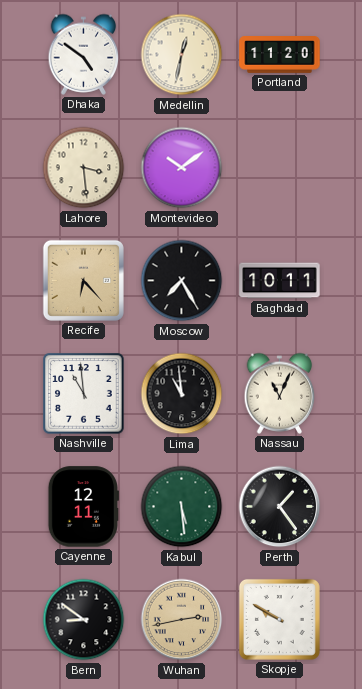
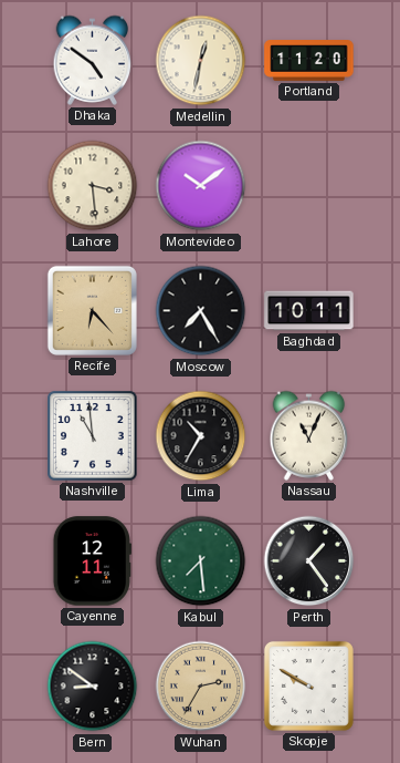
Lima: 10:59 -> 10:35
Kabul: 5:29 -> 7:29
Wuhan: 2:43 -> 2:35
